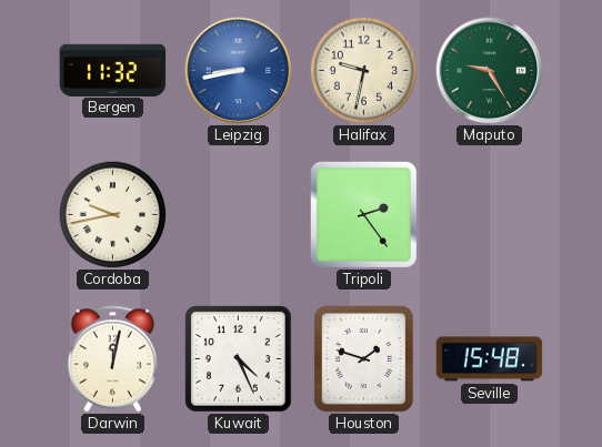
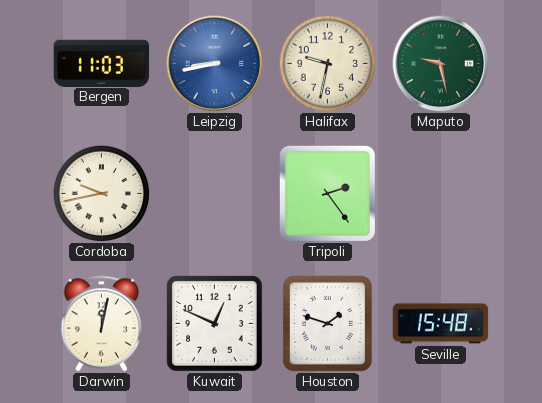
Bergen: 11:32 -> 11:03
Maputo: 9:25 -> 9:28
Kuwait: 4:26 -> 12:49
